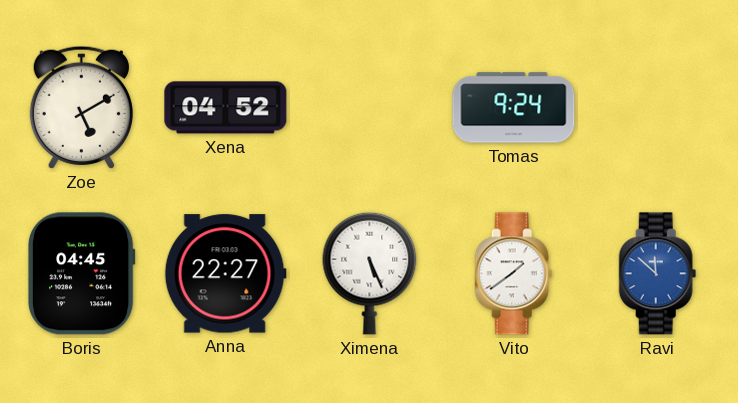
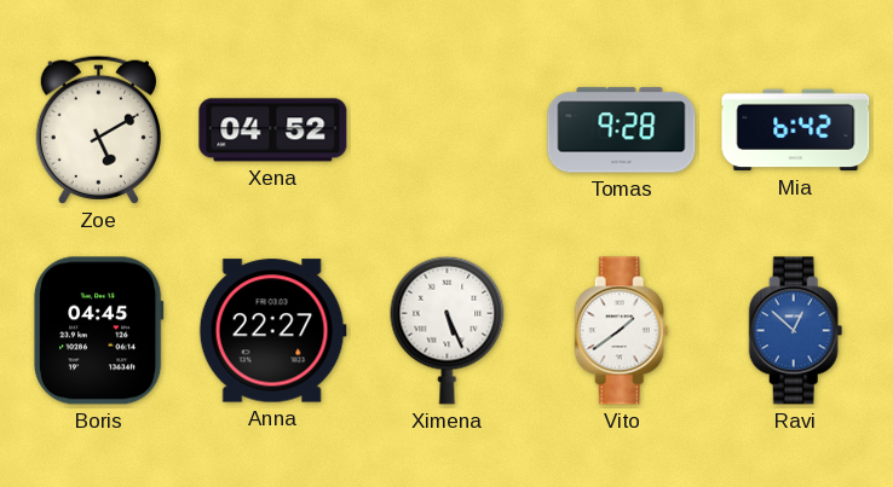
Tomas: 9:24 -> 9:28
Mia: none -> 6:42
Ravi: 11:52 -> 12:52
